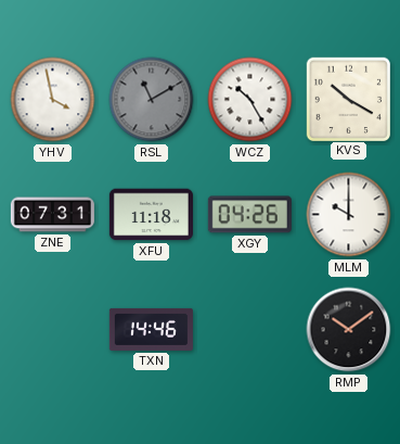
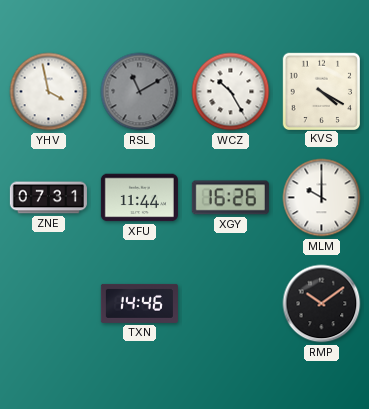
KVS: 10:20 -> 4:20
XFU: 11:18 -> 11:44
XGY: 04:26 -> 16:26
